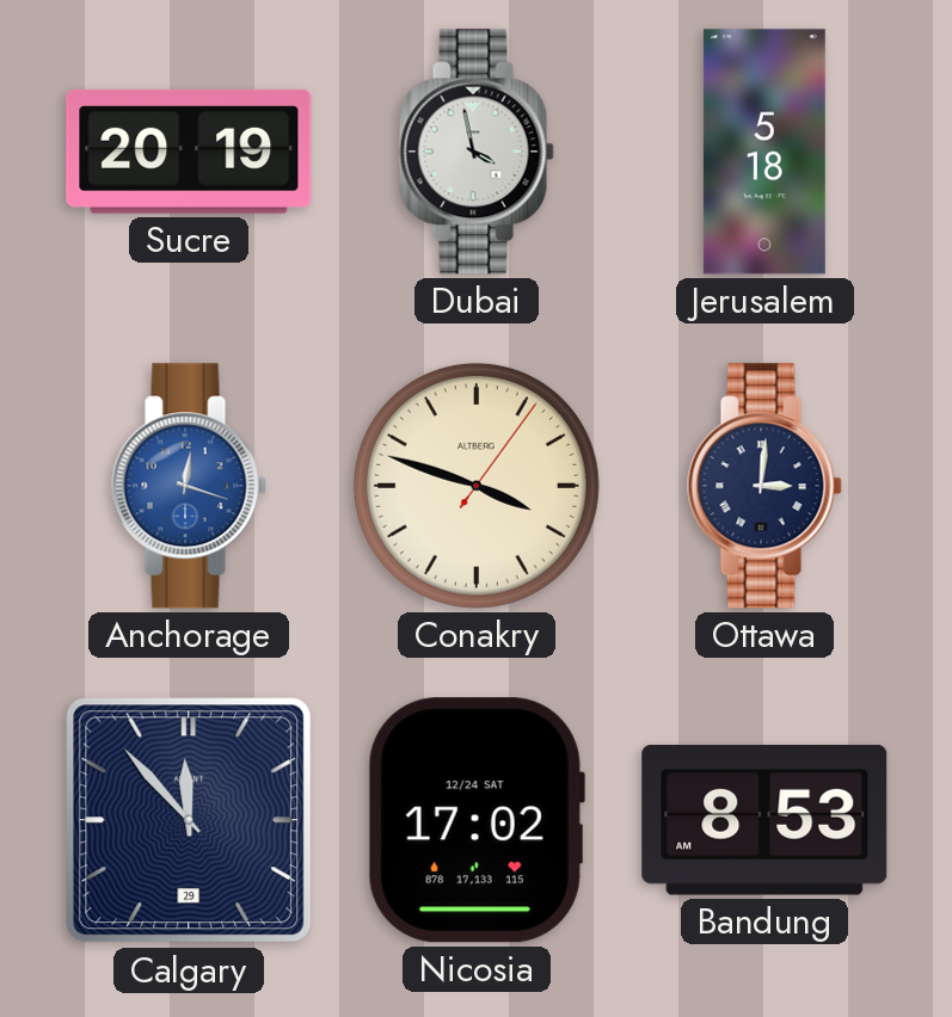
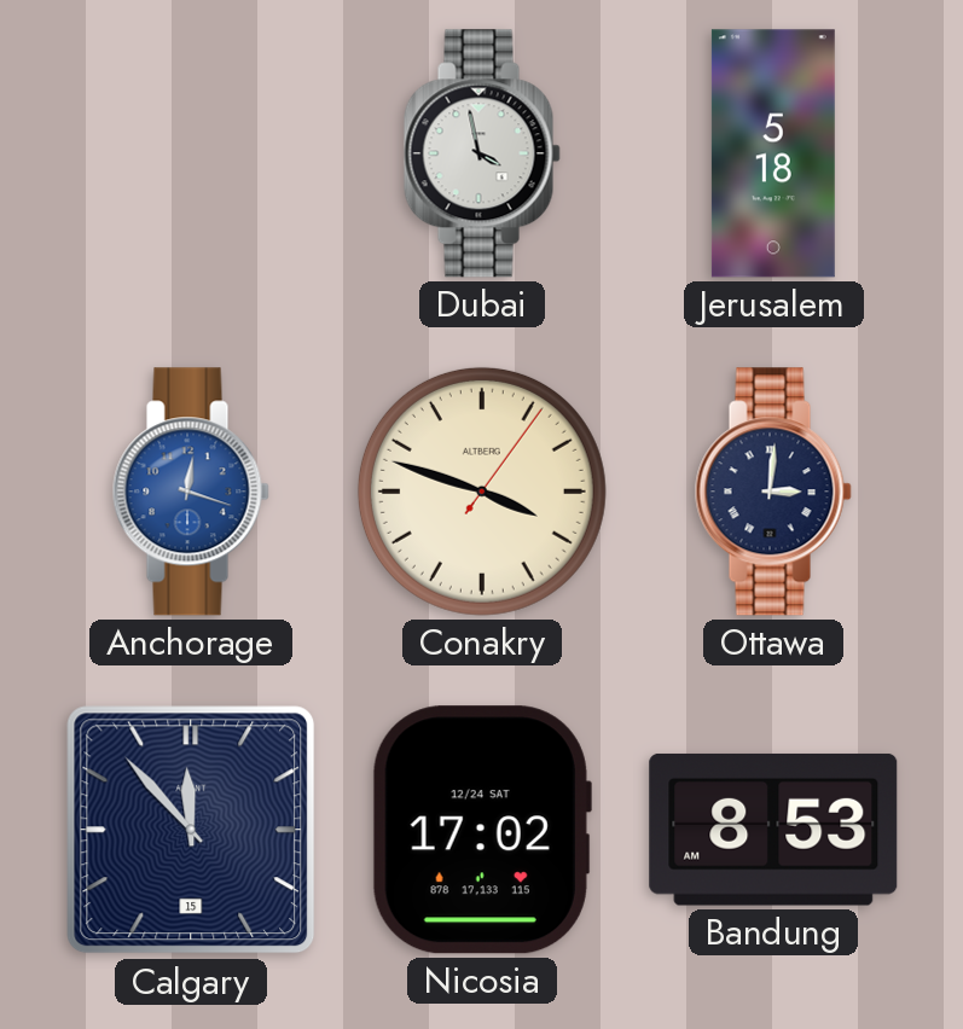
Sucre: 20:19 -> none
Calgary date: 29 -> 15
